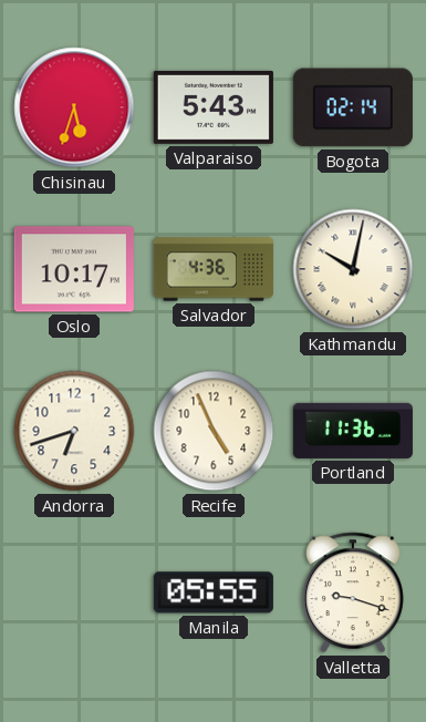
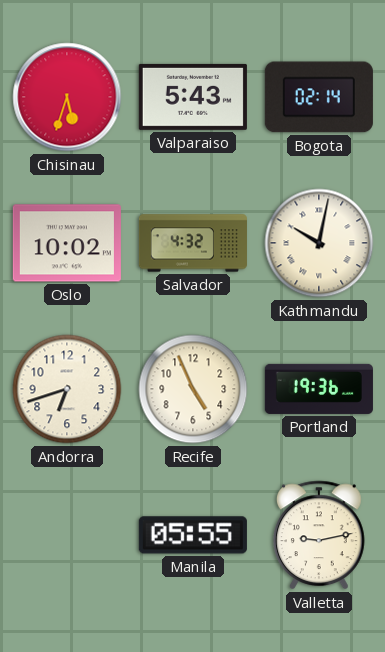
Oslo: 10:17 -> 10:02
Salvador: 4:36 -> 4:32
Portland: 11:36 -> 19:36
Valletta: 9:18 -> 9:13
